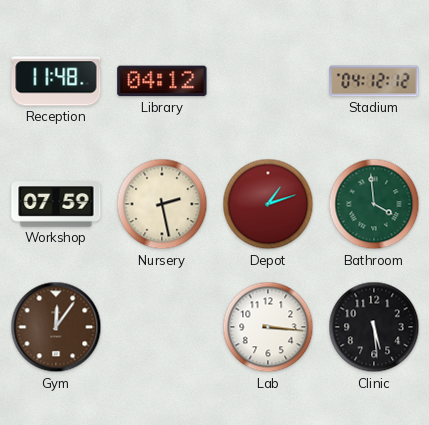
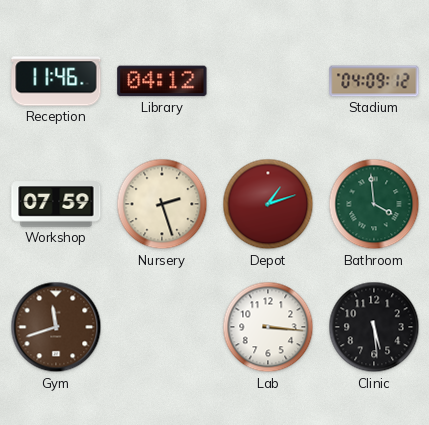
Reception: 11:48 -> 11:46
Stadium: 04:12 -> 04:09
Nursery: 2:28 -> 2:27
Gym: 12:06 -> 11:42
